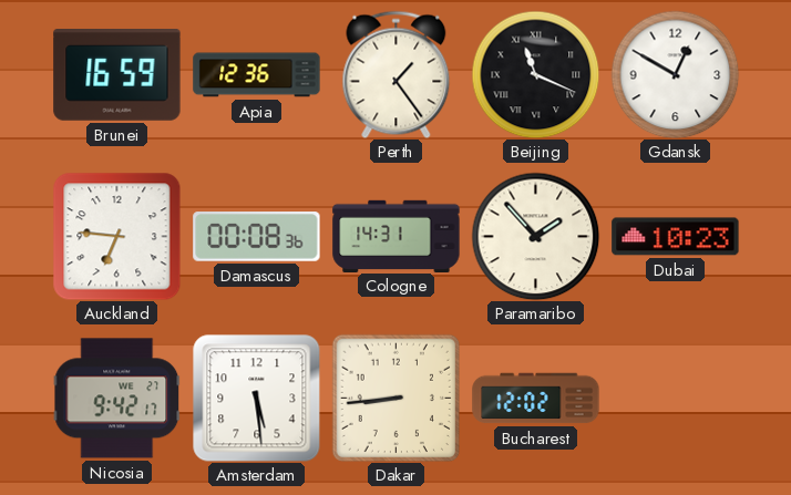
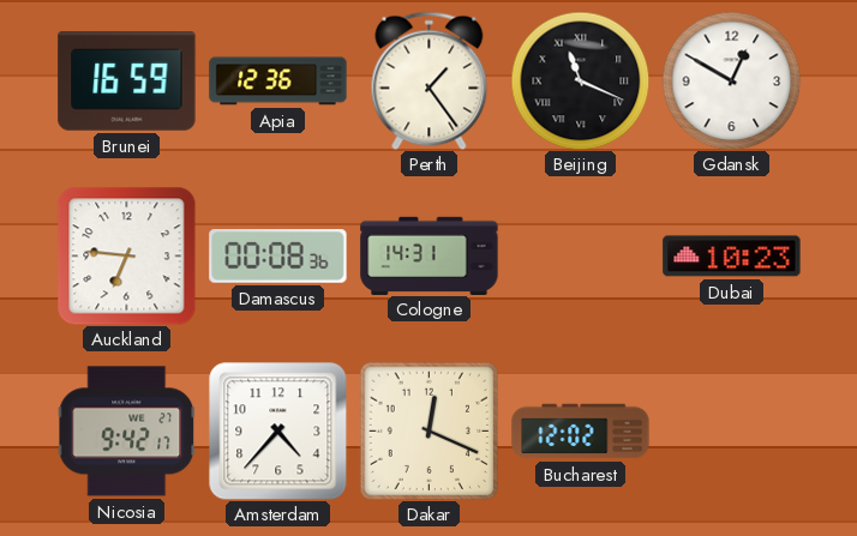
Paramaribo: 1:53 -> none
Amsterdam: 5:29 -> 4:37
Dakar: 8:44 -> 12:19
